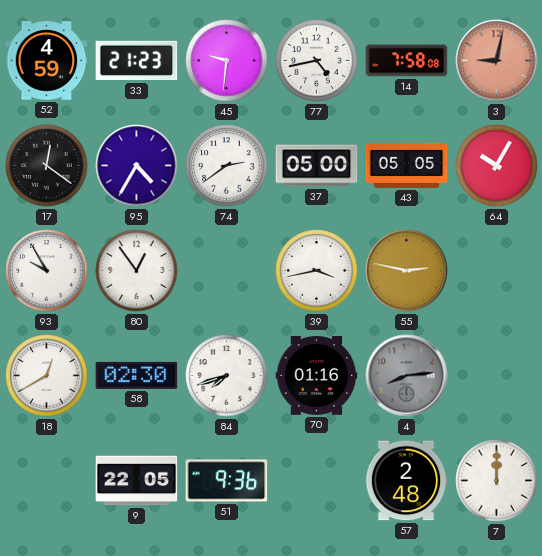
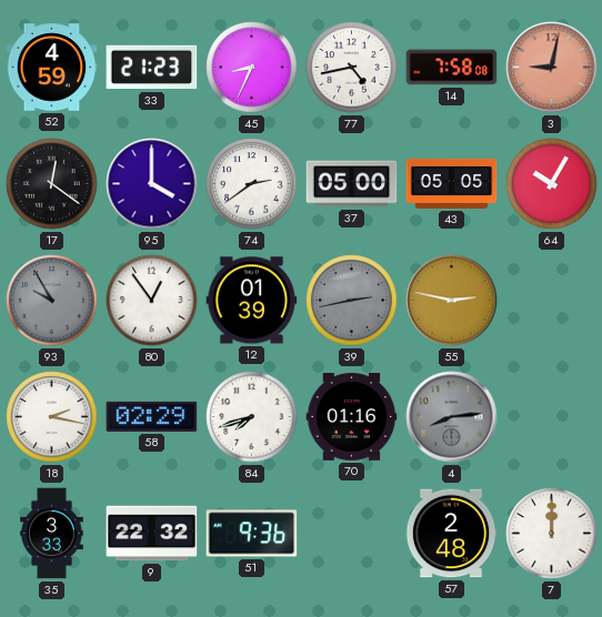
45: 9:31 -> 8:34
95: 4:35 -> 4:00
93 dial: white -> grey
12: none -> 01:39
39: 3:43 -> 2:43
39 dial: white -> grey
18: 12:40 -> 2:17
58: 02:30 -> 02:29
35: none -> 3:33
9: 22:05 -> 22:32
